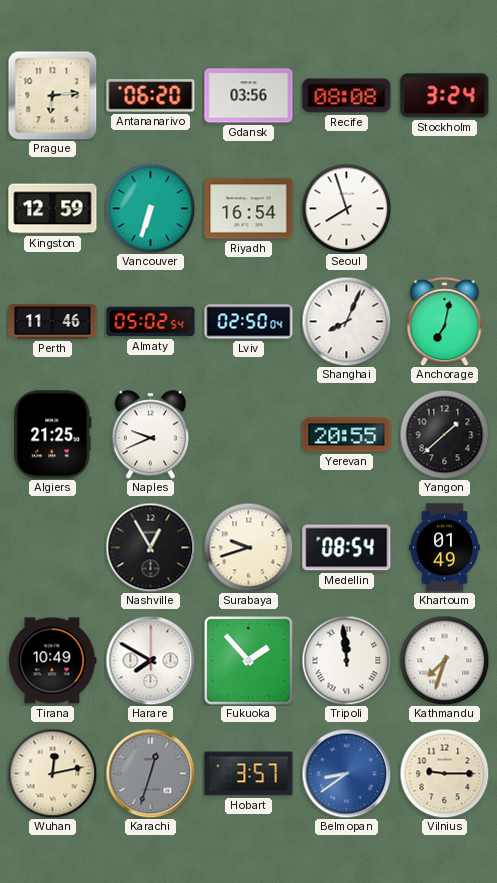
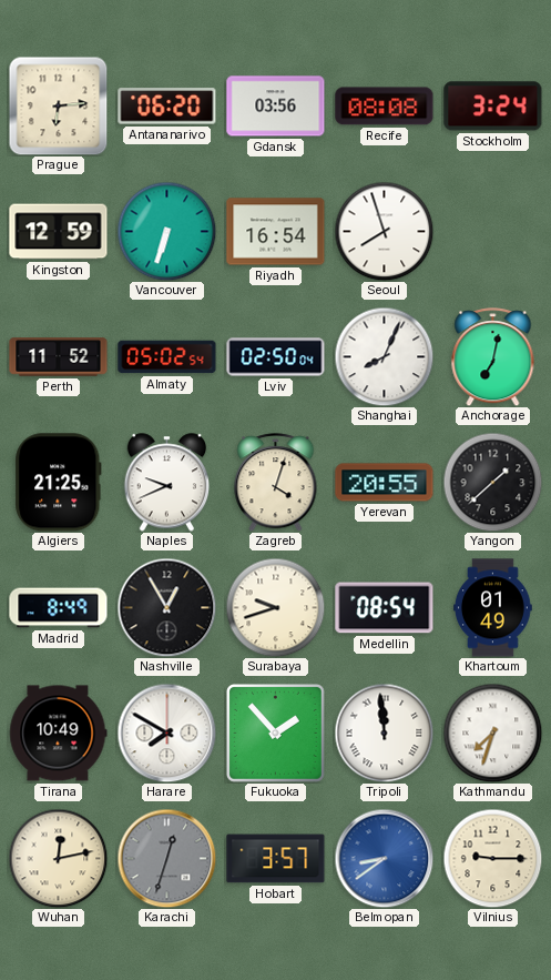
Perth: 11:46 -> 11:52
Zagreb: none -> 4:03
Madrid: none -> 8:49
